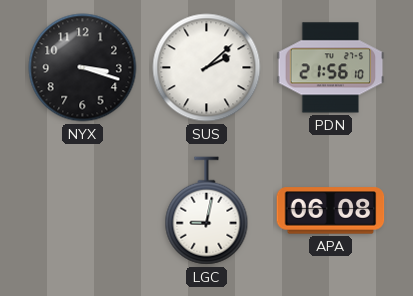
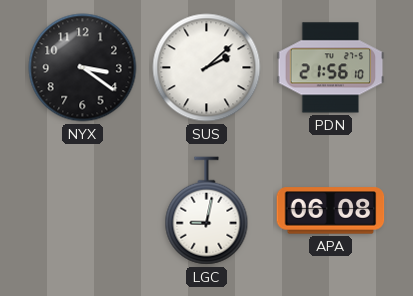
NYX: 3:18 -> 3:21
